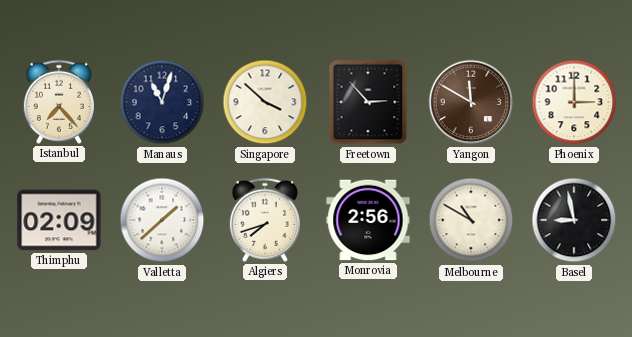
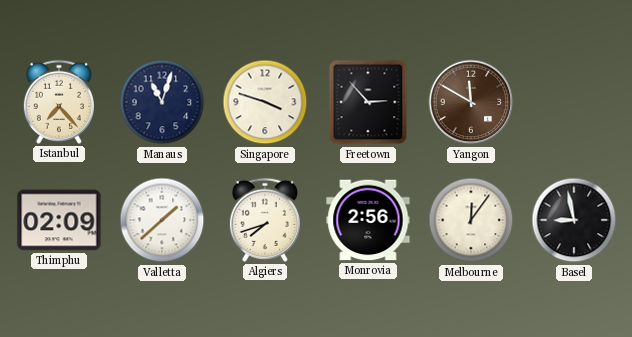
Singapore: 3:52 -> 3:48
Phoenix: 3:00 -> none
Melbourne: 10:50 -> 12:06
